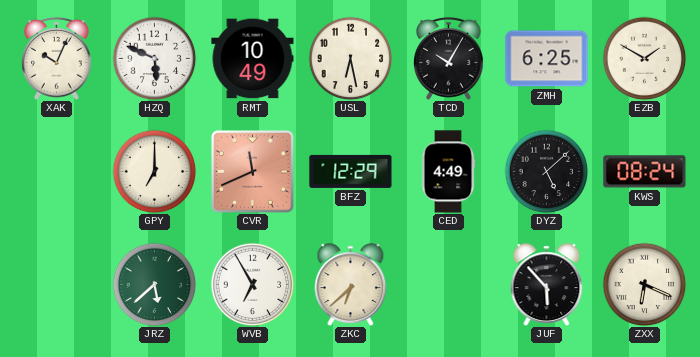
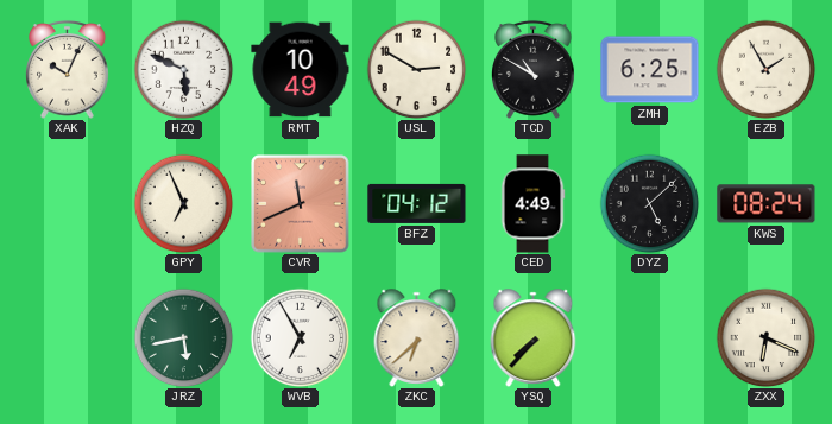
USL: 6:28 -> 2:50
TCD: 10:05 -> 10:50
EZB: 1:50 -> 1:55
GPY: 7:00 -> 6:56
BFZ: 12:29 -> 04:12
JRZ: 5:38 -> 5:43
YSQ: none -> 7:37
JUF: 5:53 -> none
